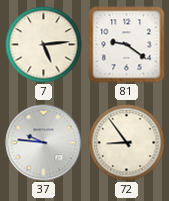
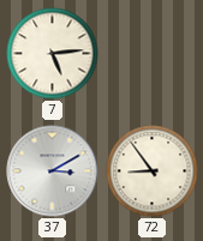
81: 9:21 -> none
37: 9:46 -> 3:10
